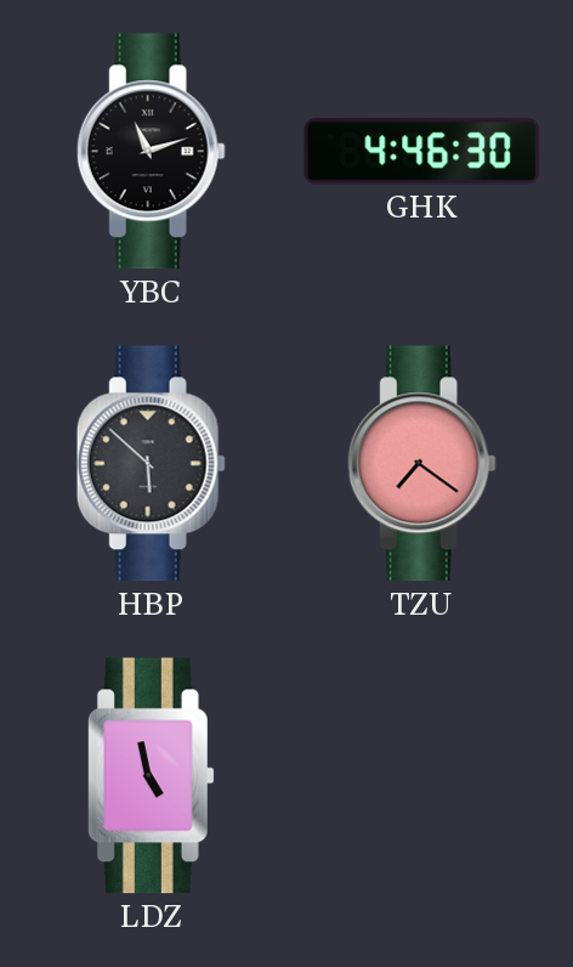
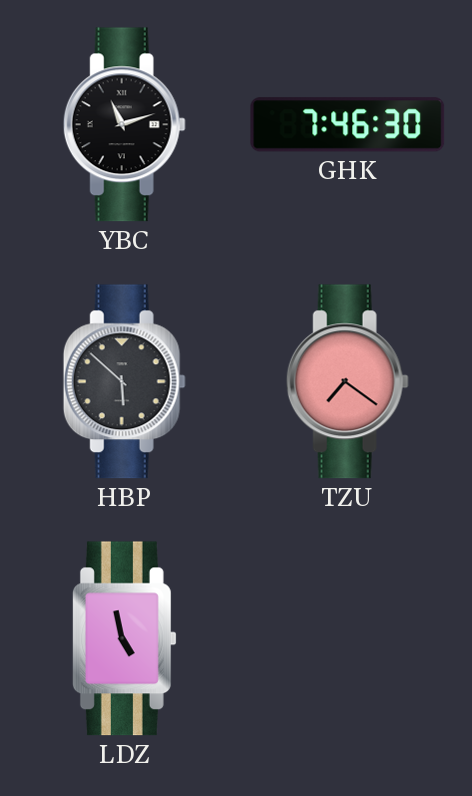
GHK: 4:46 -> 7:46
